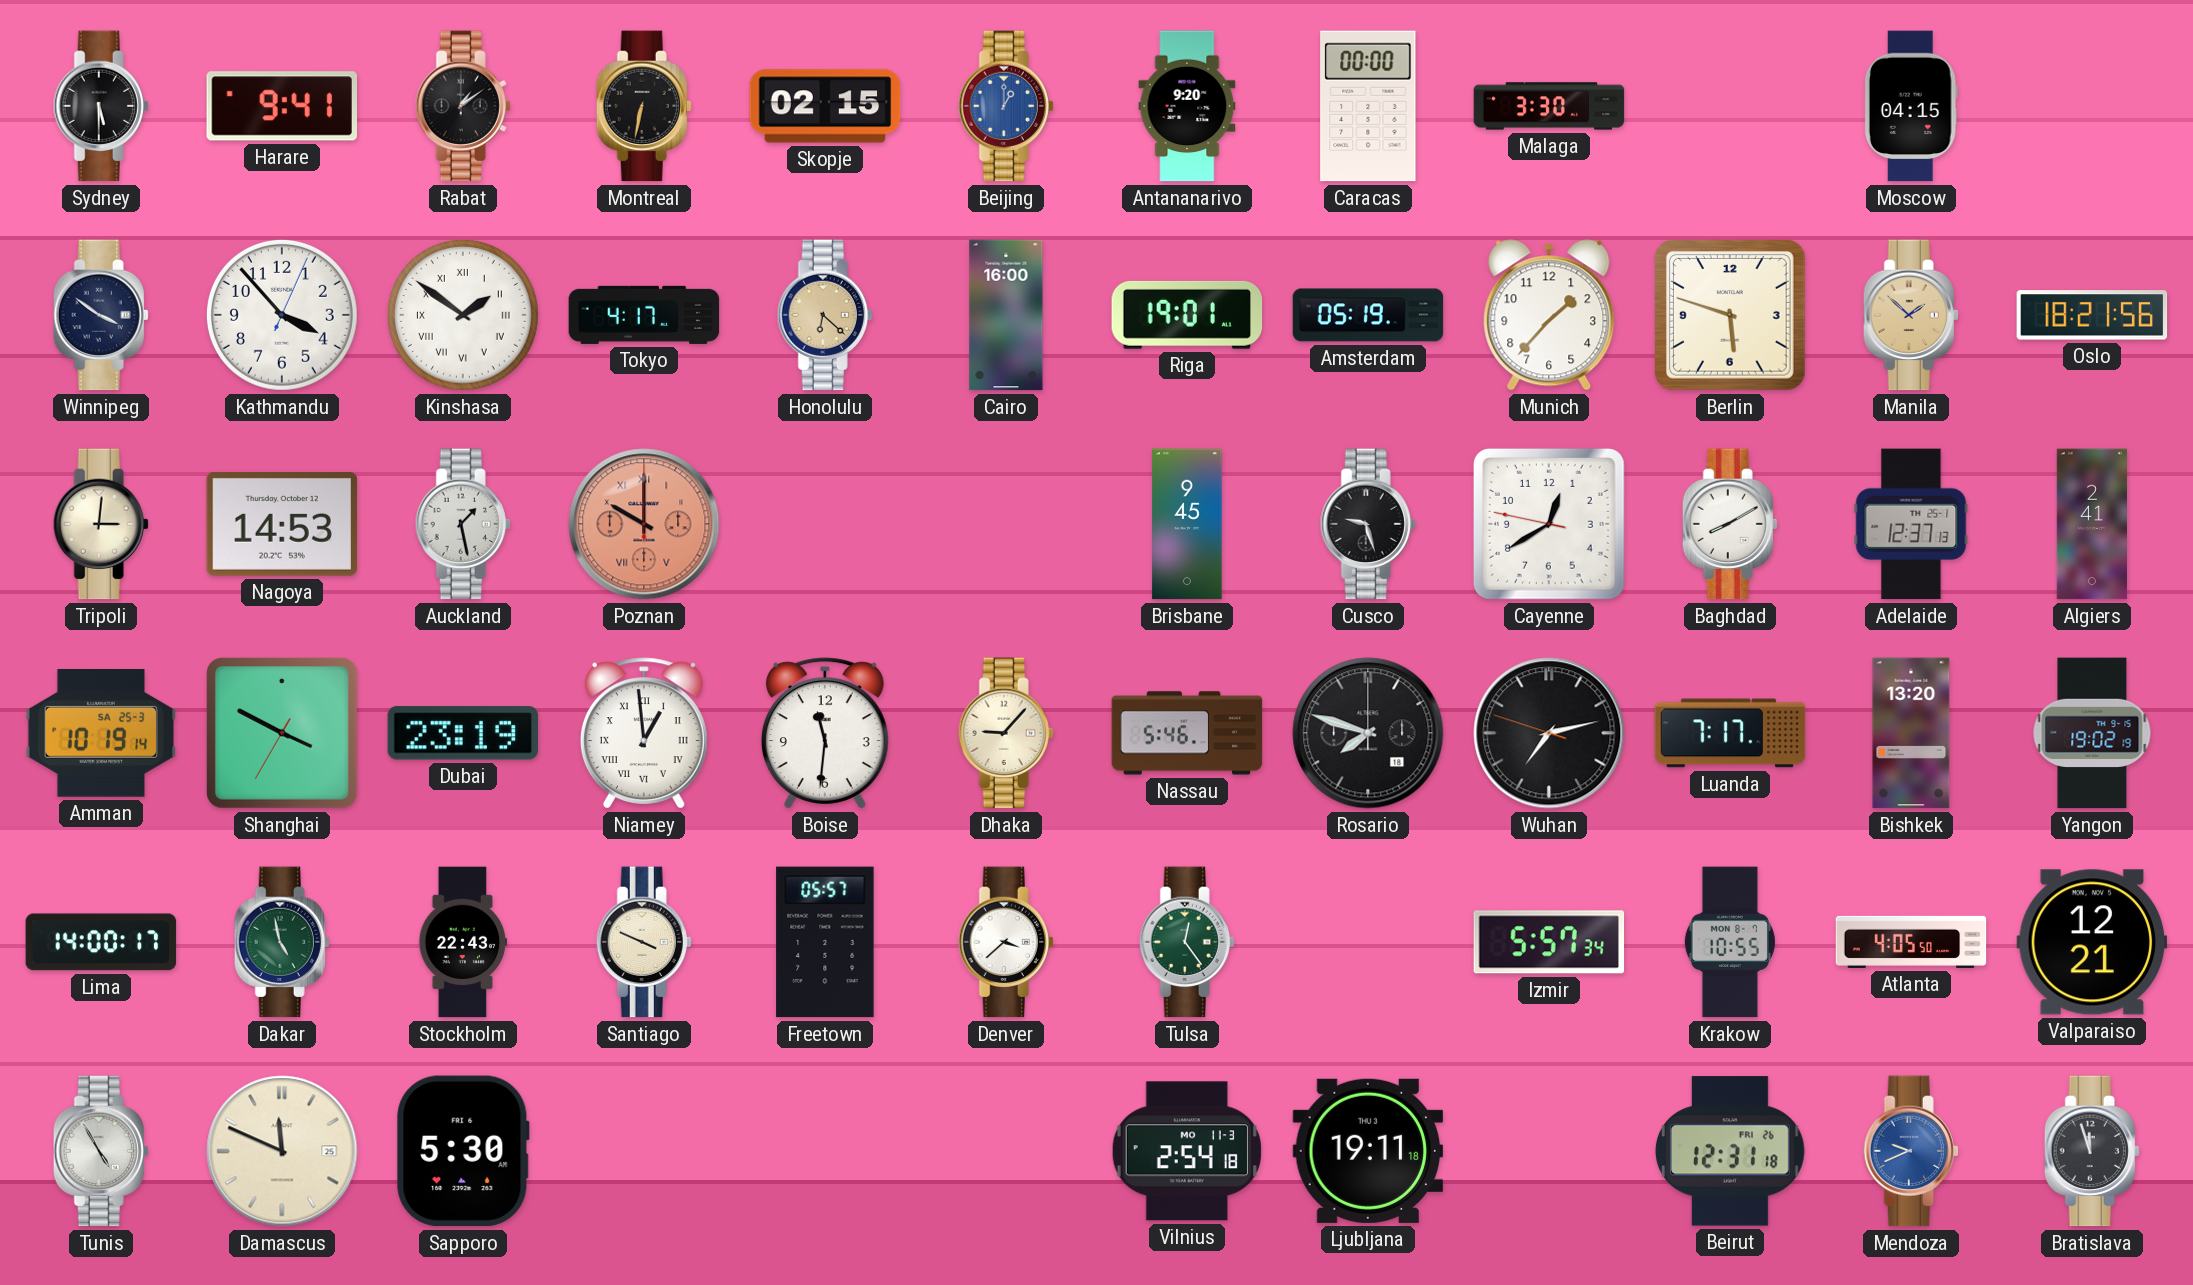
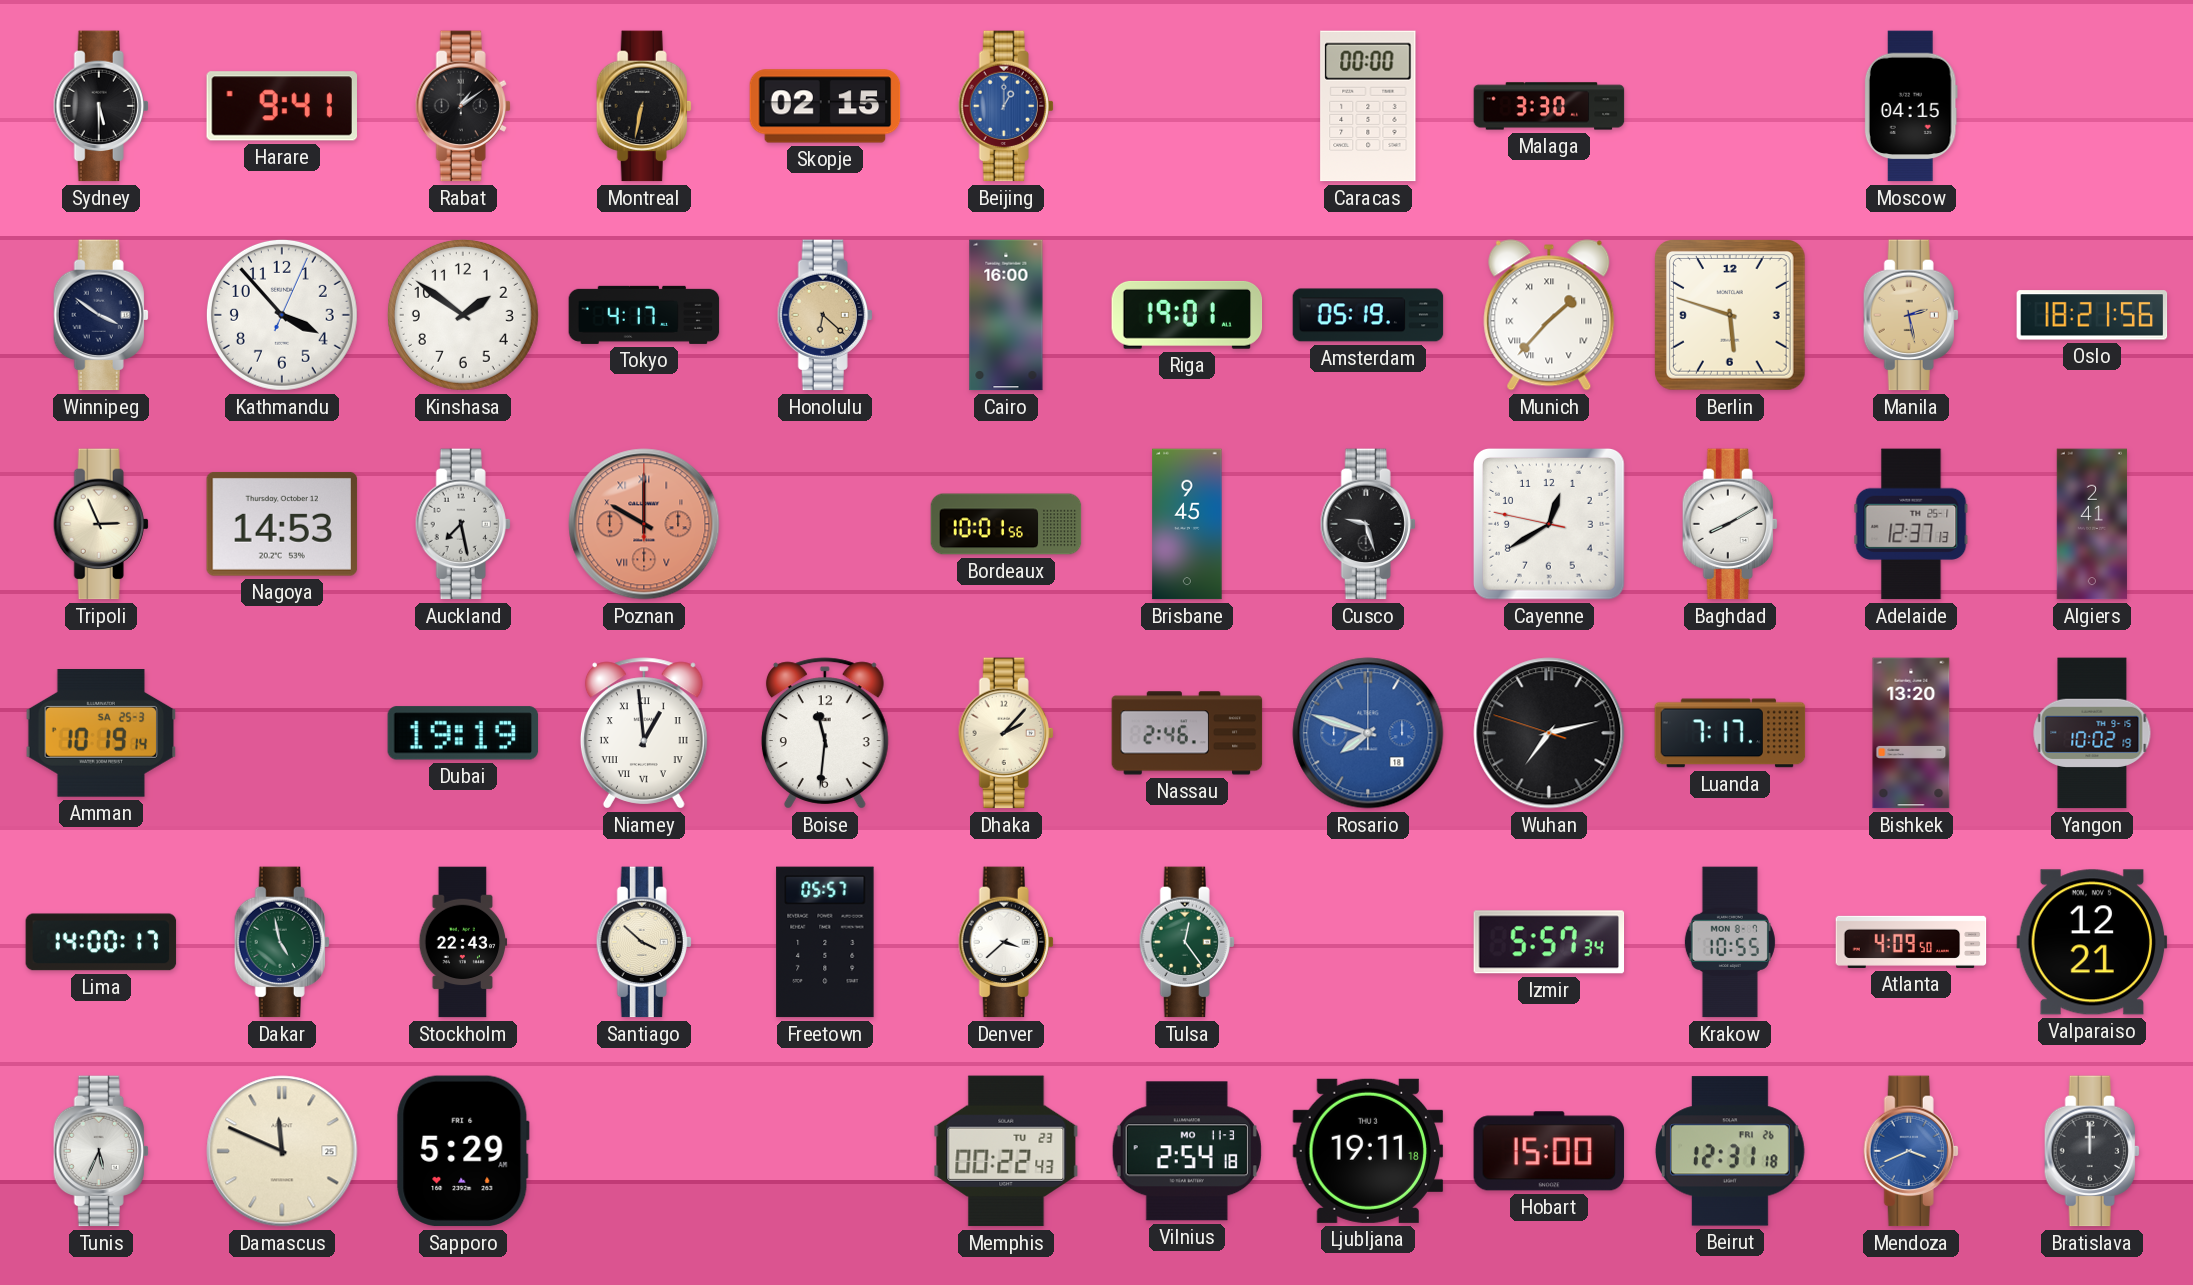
Antananarivo: 9:20 -> none
Kinshasa numerals: Roman -> Arabic
Munich numerals: Arabic -> Roman
Manila: 1:52 -> 2:28
Tripoli: 3:01 -> 2:56
Auckland: 1:28 -> 7:28
Bordeaux: none -> 10:01
Shanghai: 3:49 -> none
Dubai: 23:19 -> 19:19
Dhaka: 9:07 -> 2:07
Nassau: 5:46 -> 2:46
Rosario dial: black -> blue
Yangon: 19:02 -> 10:02
Santiago: 3:49 -> 3:52
Atlanta: 4:05 -> 4:09
Tunis: 4:55 -> 5:34
Sapporo: 5:30 -> 5:29
Memphis: none -> 00:22
Hobart: none -> 15:00
Mendoza: 9:41 -> 3:41
Bratislava: 11:57 -> 12:00
